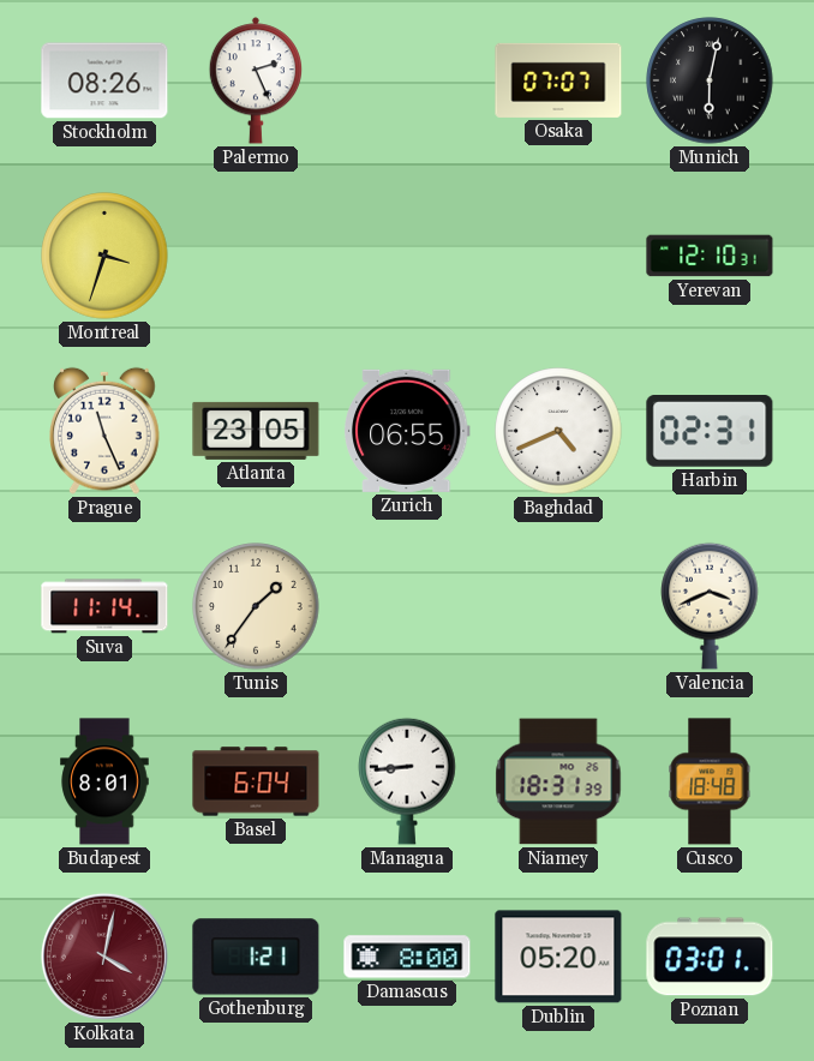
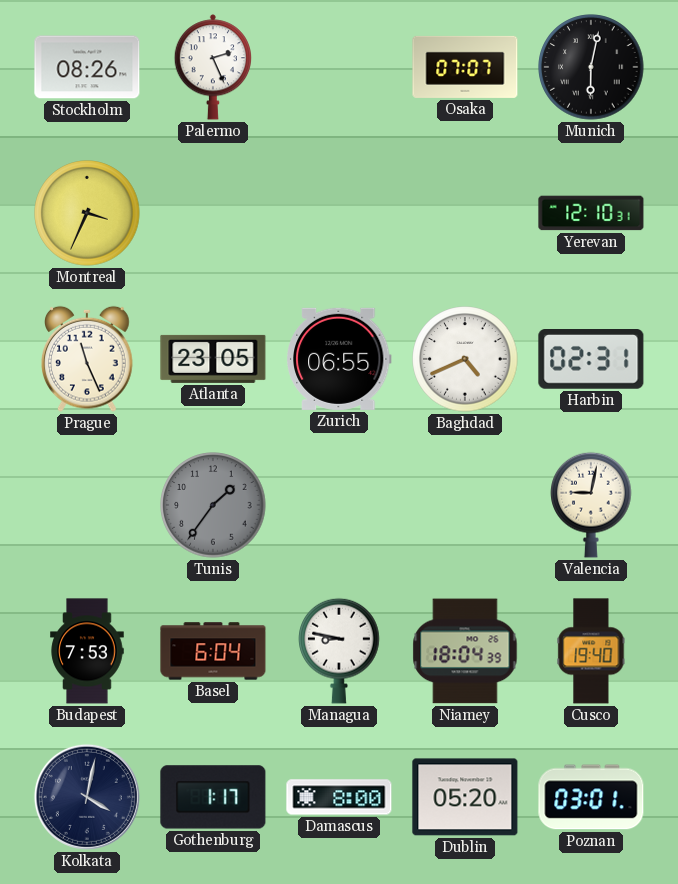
Montreal: 3:33 -> 3:34
Suva: 11:14 -> none
Tunis dial: cream -> grey
Valencia: 3:41 -> 9:02
Budapest: 8:01 -> 7:53
Managua: 8:44 -> 8:47
Niamey: 18:31 -> 18:04
Cusco: 18:48 -> 19:40
Kolkata dial: burgundy -> navy
Gothenburg: 1:21 -> 1:17
